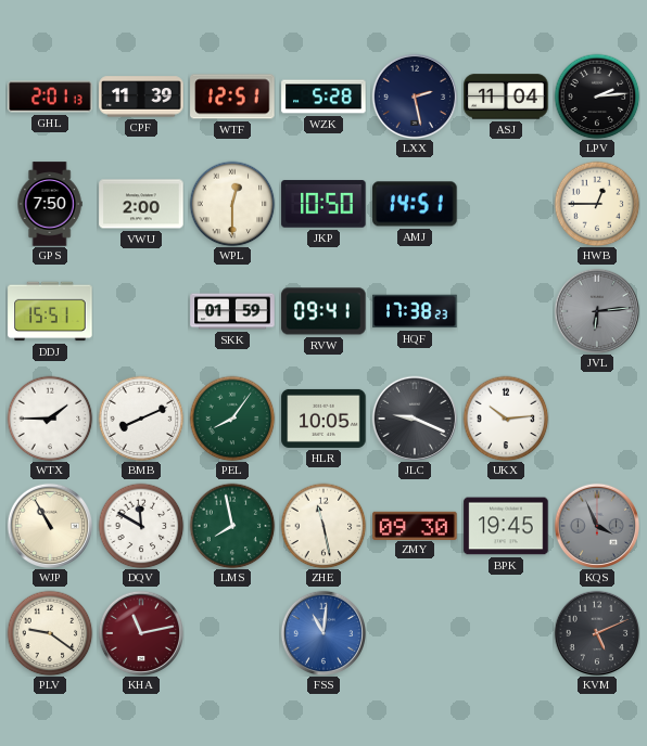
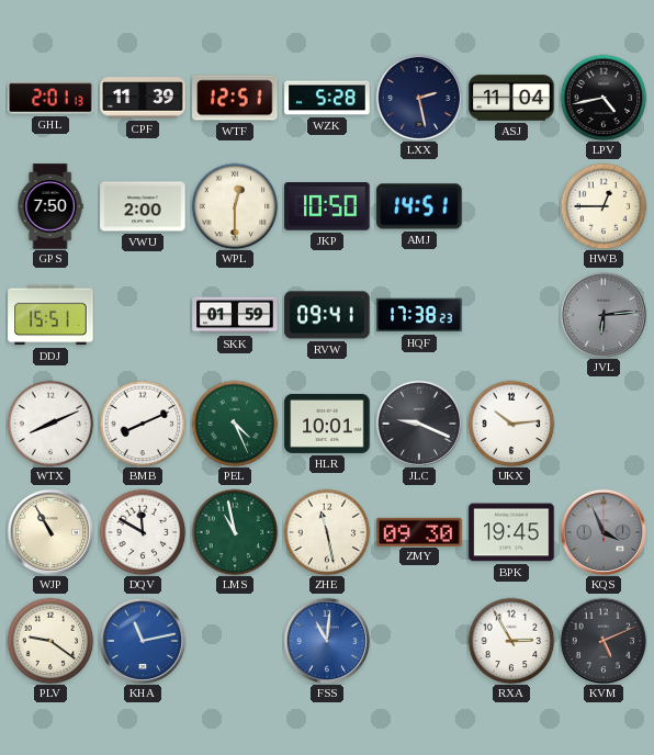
LPV: 2:14 -> 4:43
WTX: 1:45 -> 8:11
PEL: 8:06 -> 4:26
HLR: 10:05 -> 10:01
LMS: 7:58 -> 10:58
KHA dial: burgundy -> blue
RXA: none -> 2:55
